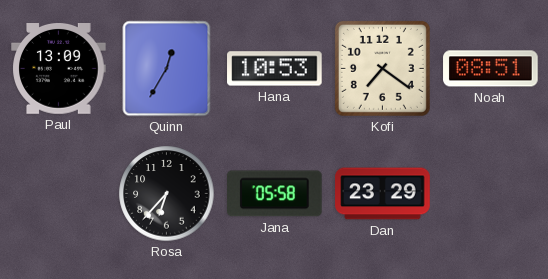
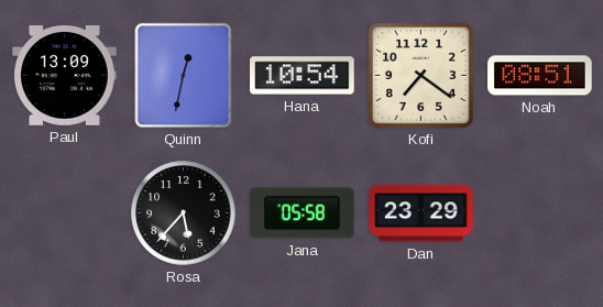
Quinn: 12:35 -> 12:32
Hana: 10:53 -> 10:54
Rosa: 6:37 -> 5:37
